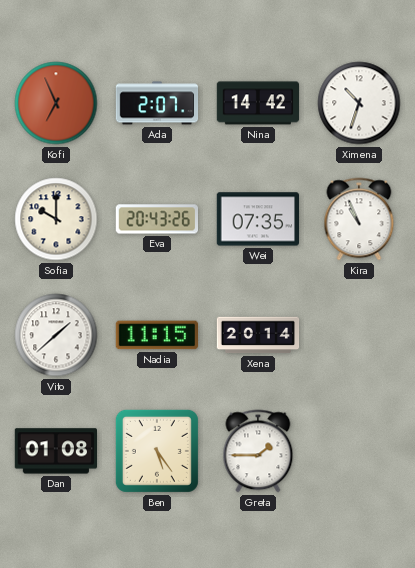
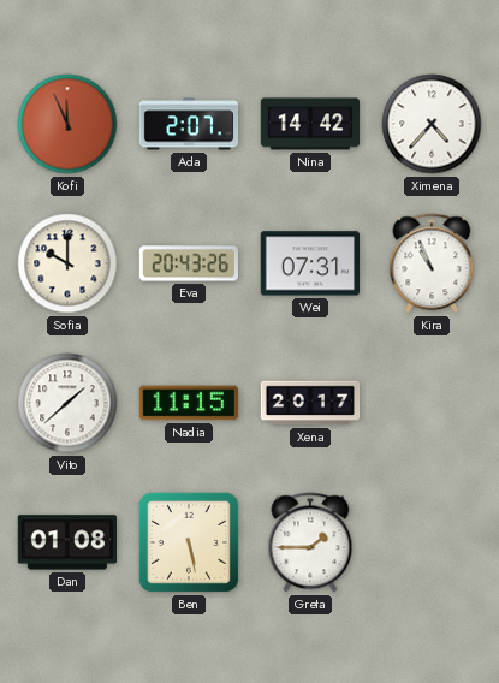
Kofi: 6:56 -> 11:56
Ximena: 10:33 -> 4:37
Wei: 07:35 -> 07:31
Xena: 20:14 -> 20:17
Ben: 5:24 -> 5:28
